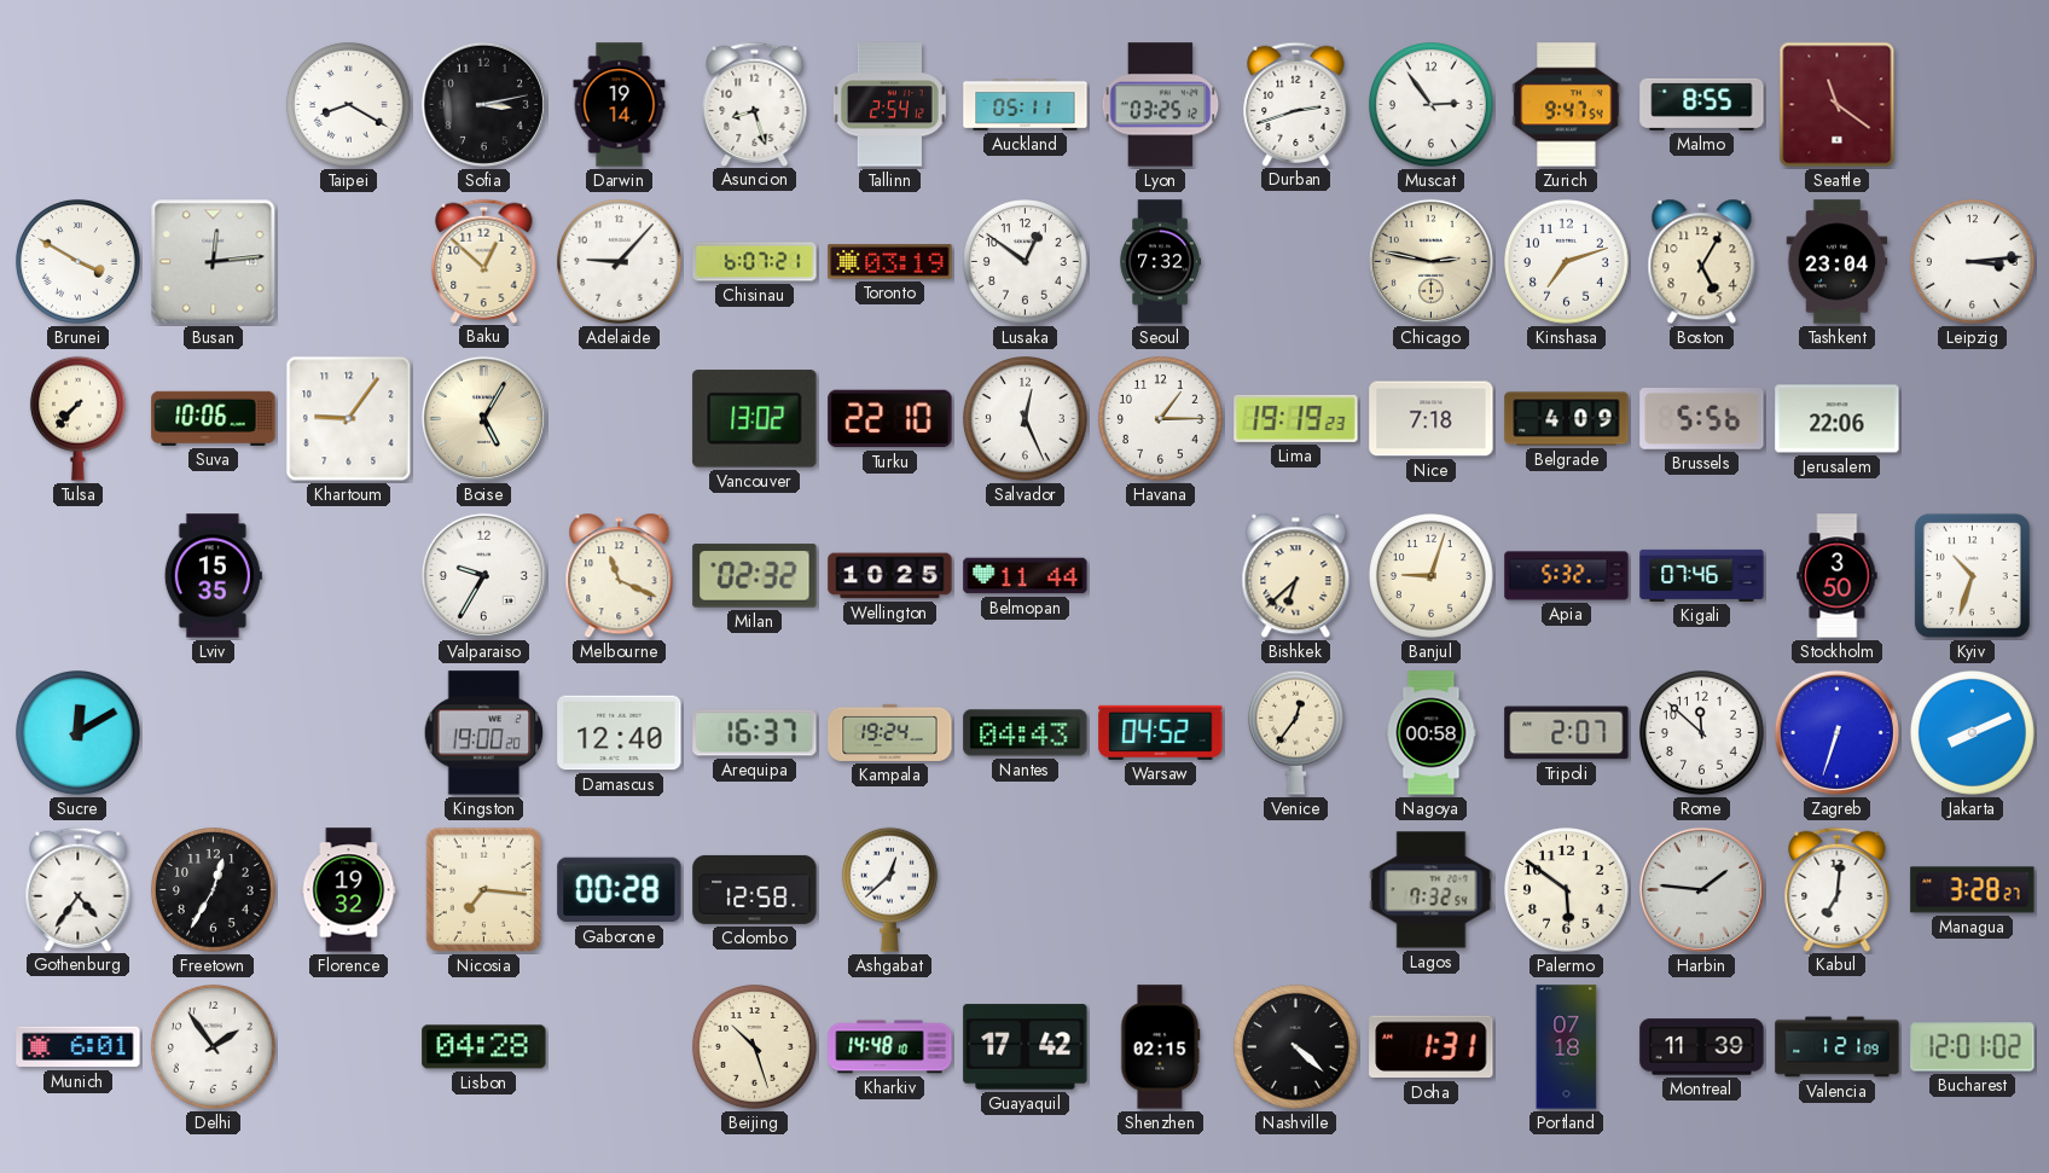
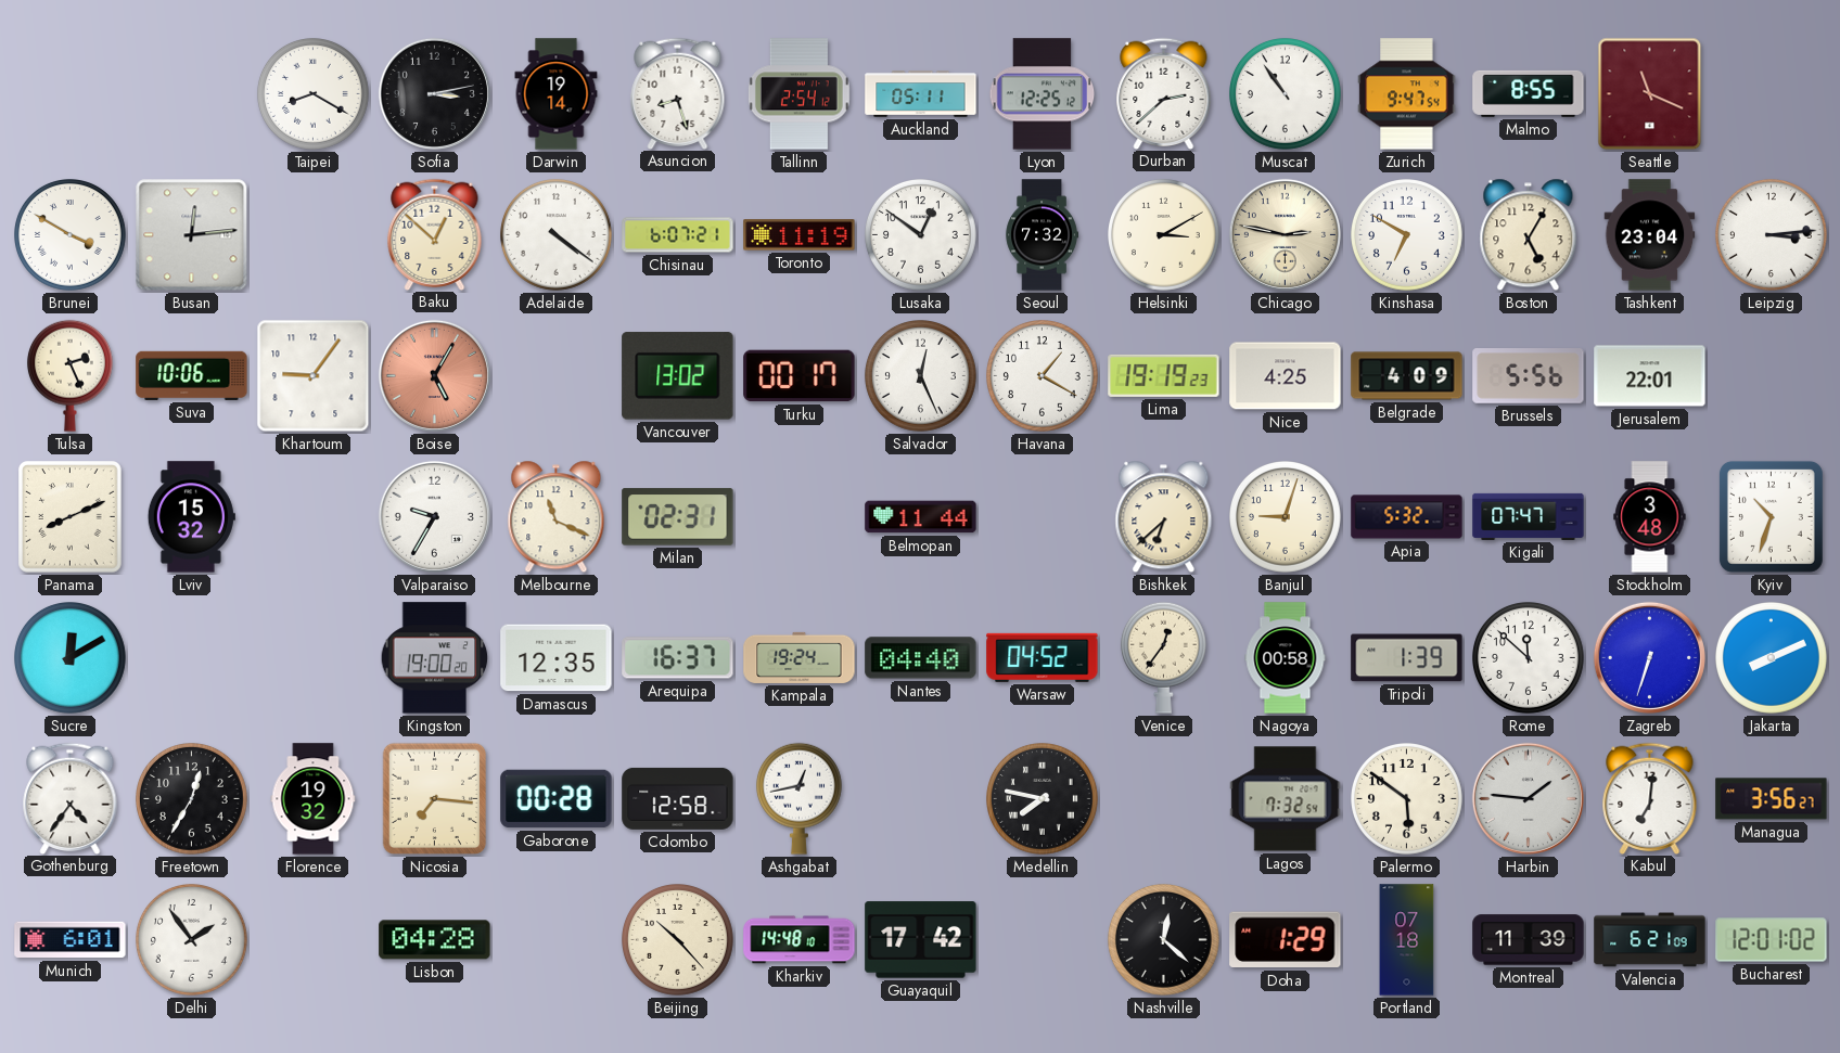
Lyon: 03:25 -> 12:25
Durban: 2:42 -> 2:38
Muscat: 2:54 -> 10:54
Seattle: 11:21 -> 11:19
Adelaide: 9:07 -> 4:21
Toronto: 03:19 -> 11:19
Helsinki: none -> 3:10
Kinshasa: 7:12 -> 6:50
Tulsa: 7:37 -> 2:26
Boise dial: cream -> salmon
Turku: 22:10 -> 00:17
Havana: 1:15 -> 1:20
Nice: 7:18 -> 4:25
Jerusalem: 22:06 -> 22:01
Panama: none -> 8:11
Lviv: 15:35 -> 15:32
Milan: 02:32 -> 02:31
Wellington: 10:25 -> none
Kigali: 07:46 -> 07:47
Stockholm: 3:50 -> 3:48
Damascus: 12:40 -> 12:35
Nantes: 04:43 -> 04:40
Tripoli: 2:07 -> 1:39
Ashgabat: 12:38 -> 12:43
Medellin: none -> 7:47
Managua: 3:28 -> 3:56
Beijing: 10:27 -> 10:23
Shenzhen: 02:15 -> none
Nashville: 4:22 -> 12:22
Doha: 1:31 -> 1:29
Valencia: 1:21 -> 6:21
